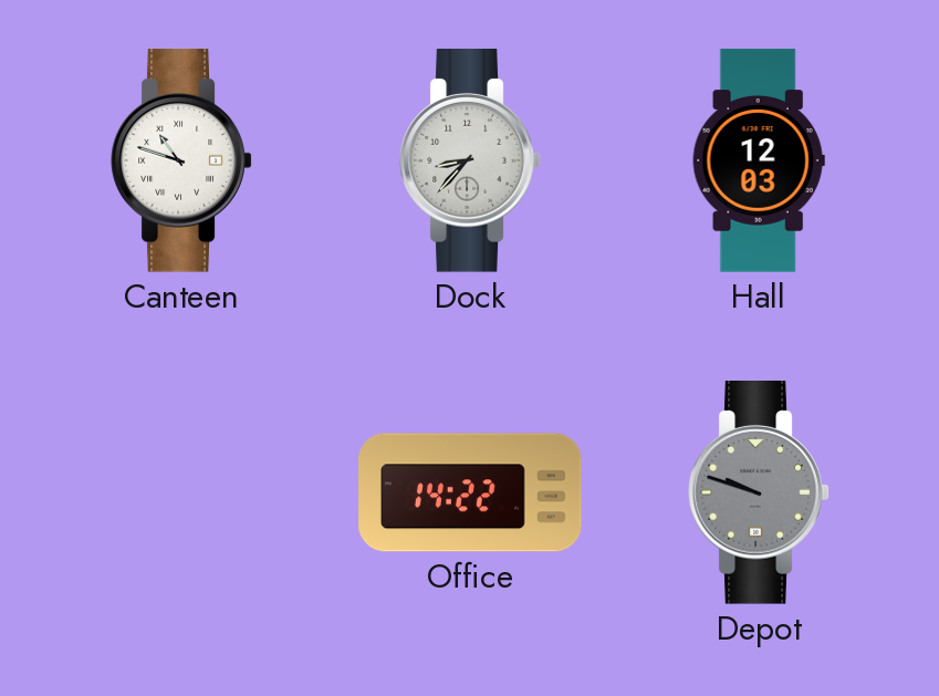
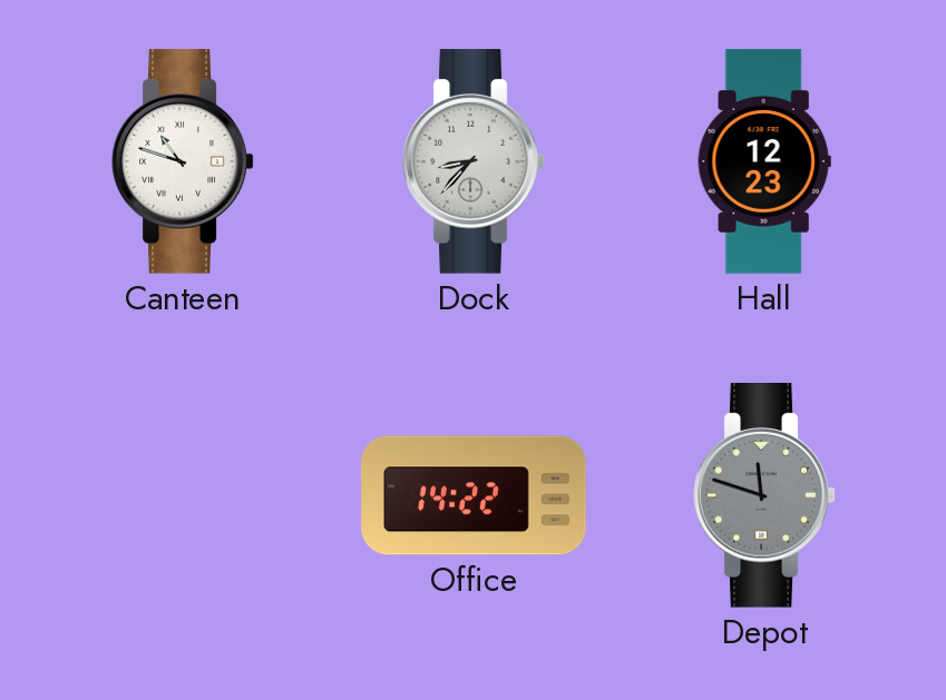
Hall: 12:03 -> 12:23
Depot: 9:48 -> 11:48
